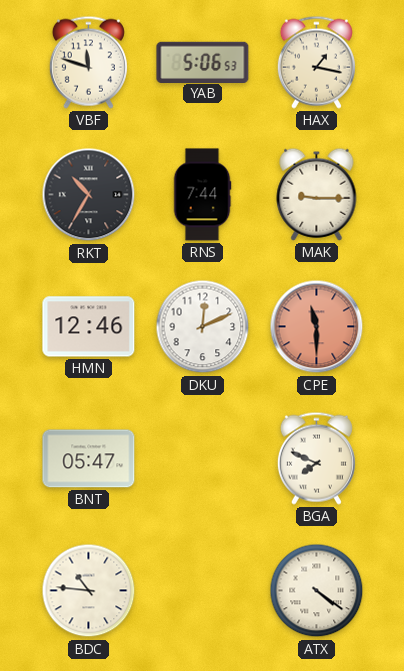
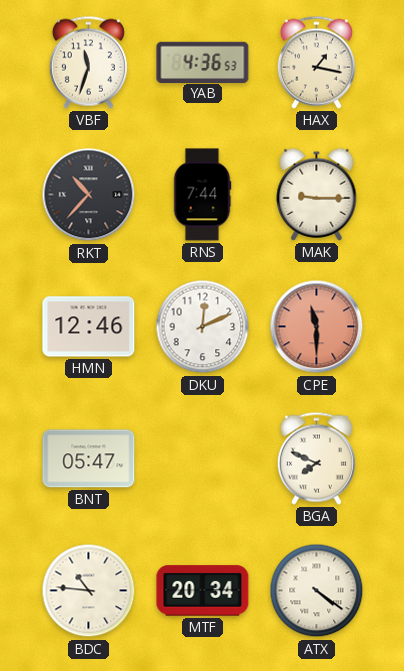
VBF: 11:48 -> 11:33
YAB: 5:06 -> 4:36
RKT: 10:35 -> 10:37
MTF: none -> 20:34
